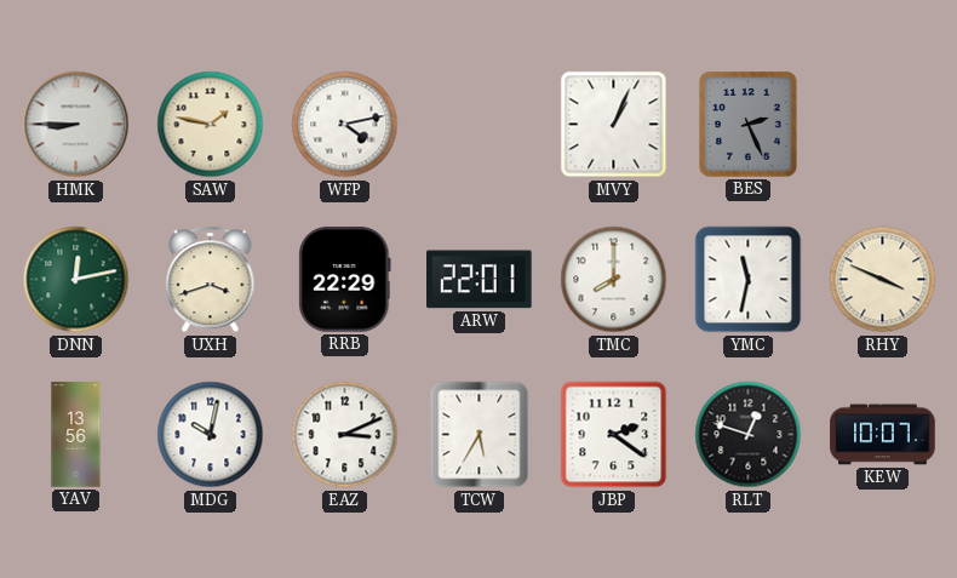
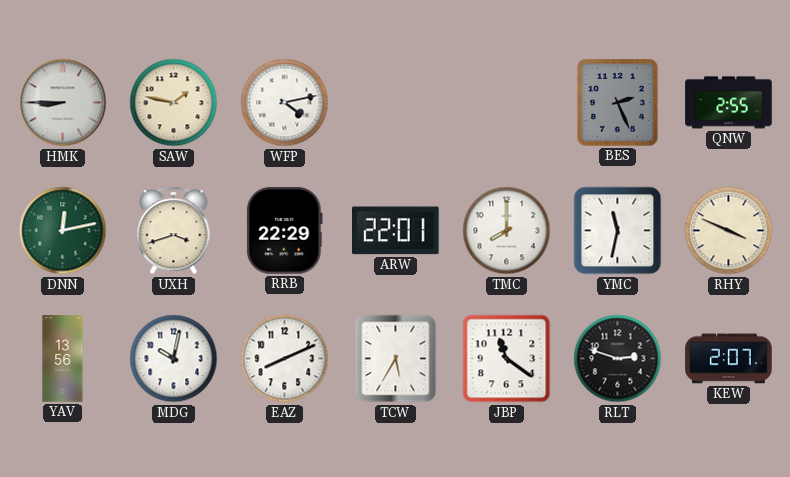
MVY: 1:04 -> none
QNW: none -> 2:55
EAZ: 3:11 -> 8:11
JBP: 2:21 -> 11:21
RLT: 12:48 -> 2:48
KEW: 10:07 -> 2:07
